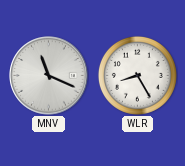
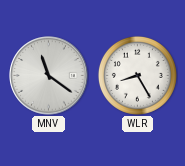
MNV: 11:19 -> 11:21
